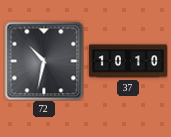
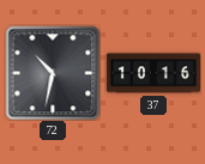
37: 10:10 -> 10:16
